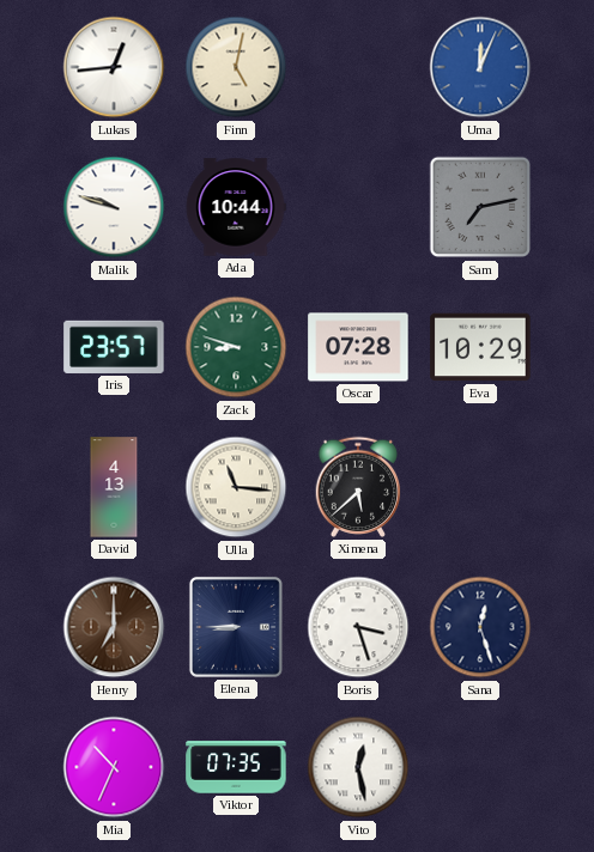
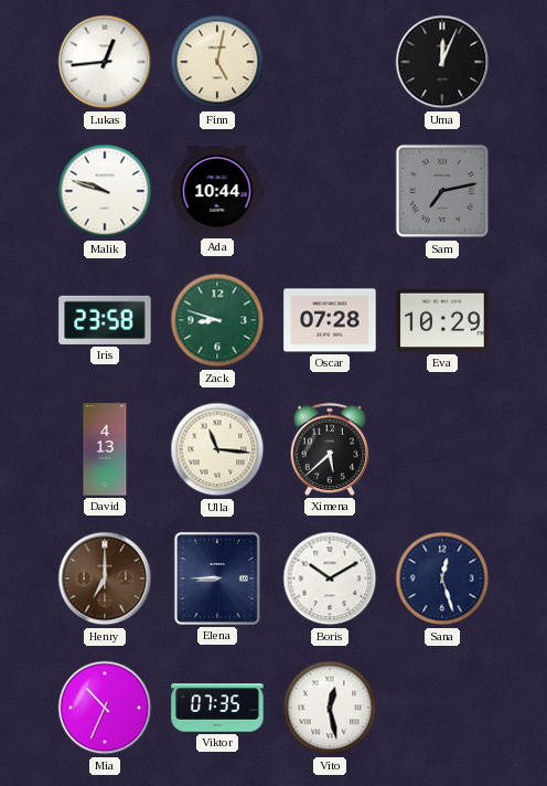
Uma dial: blue -> black
Iris: 23:57 -> 23:58
Boris: 3:27 -> 10:10
